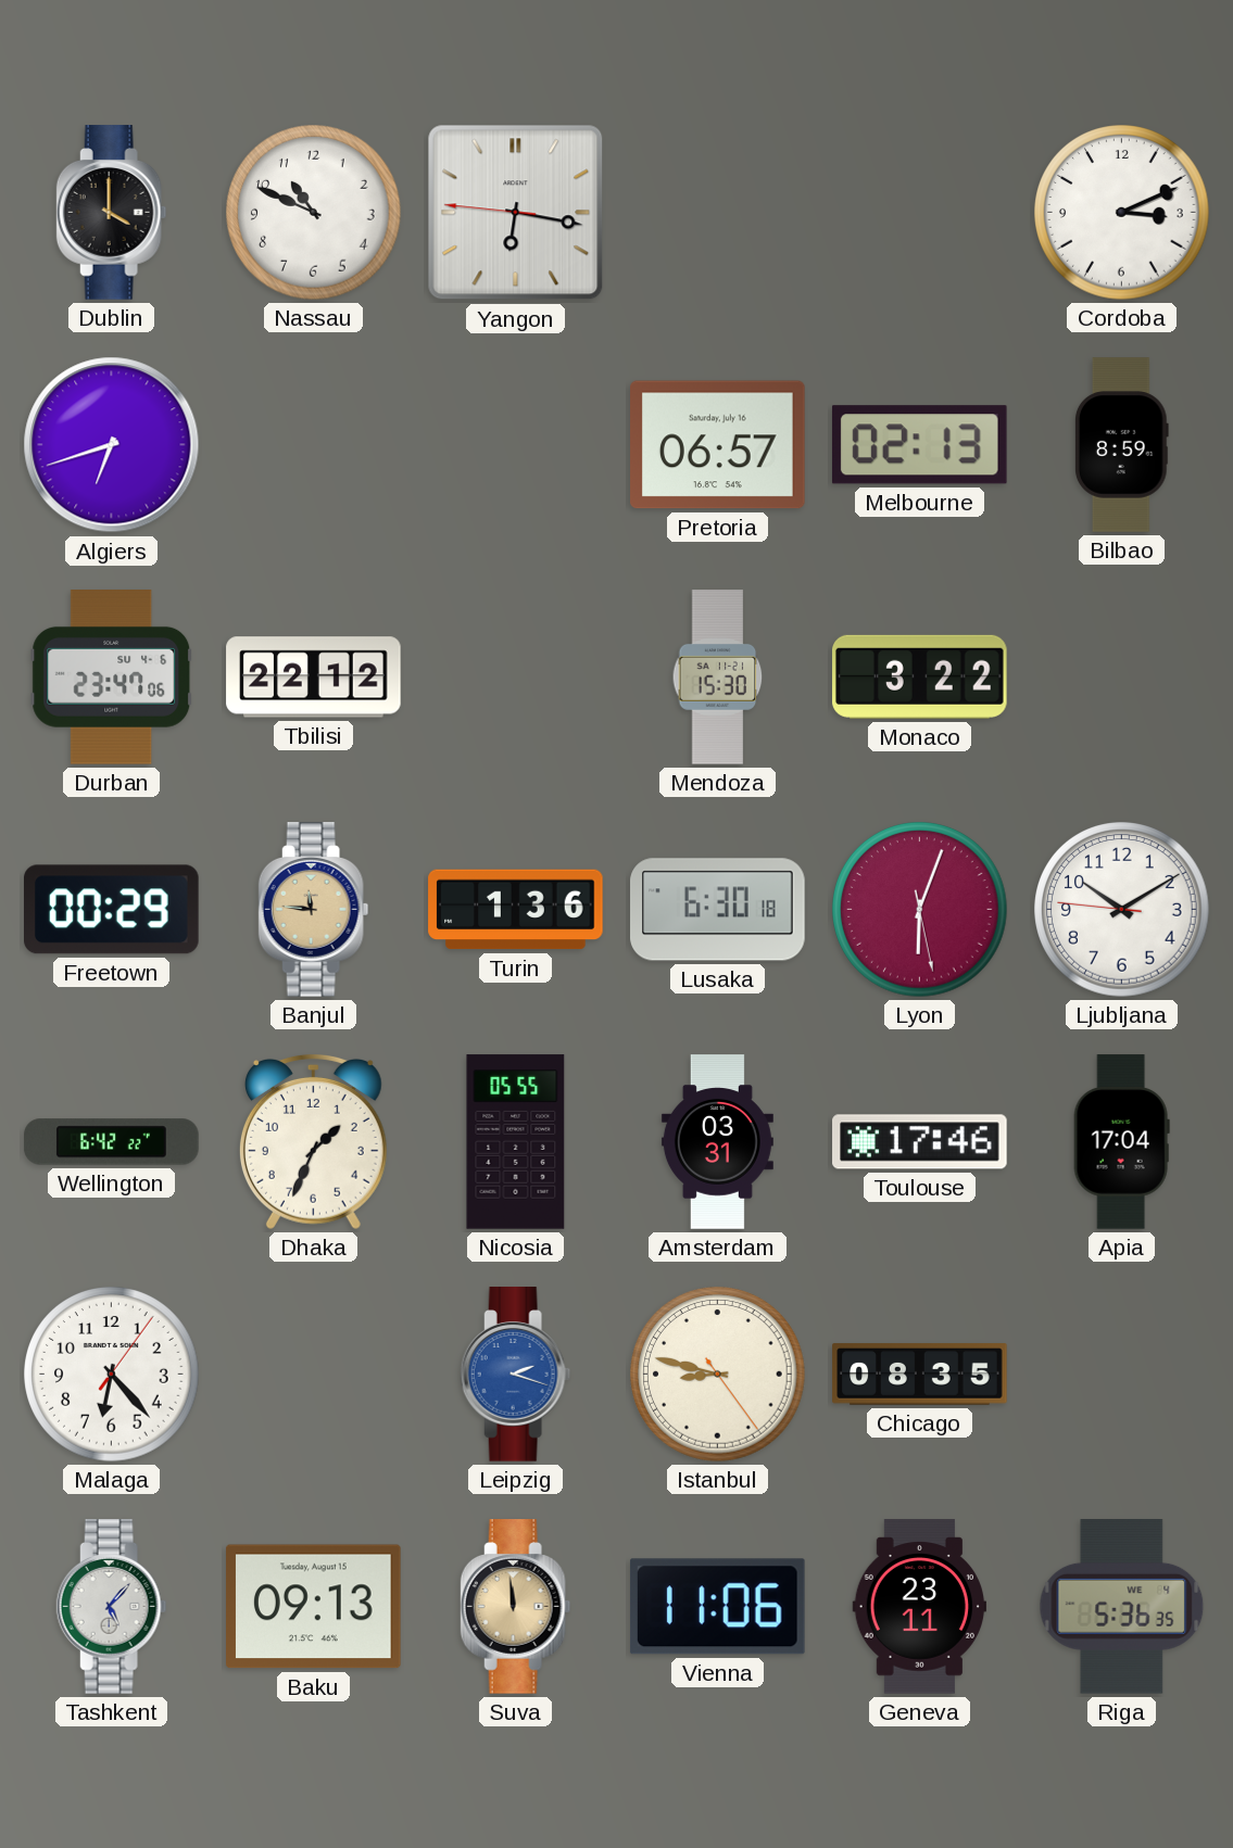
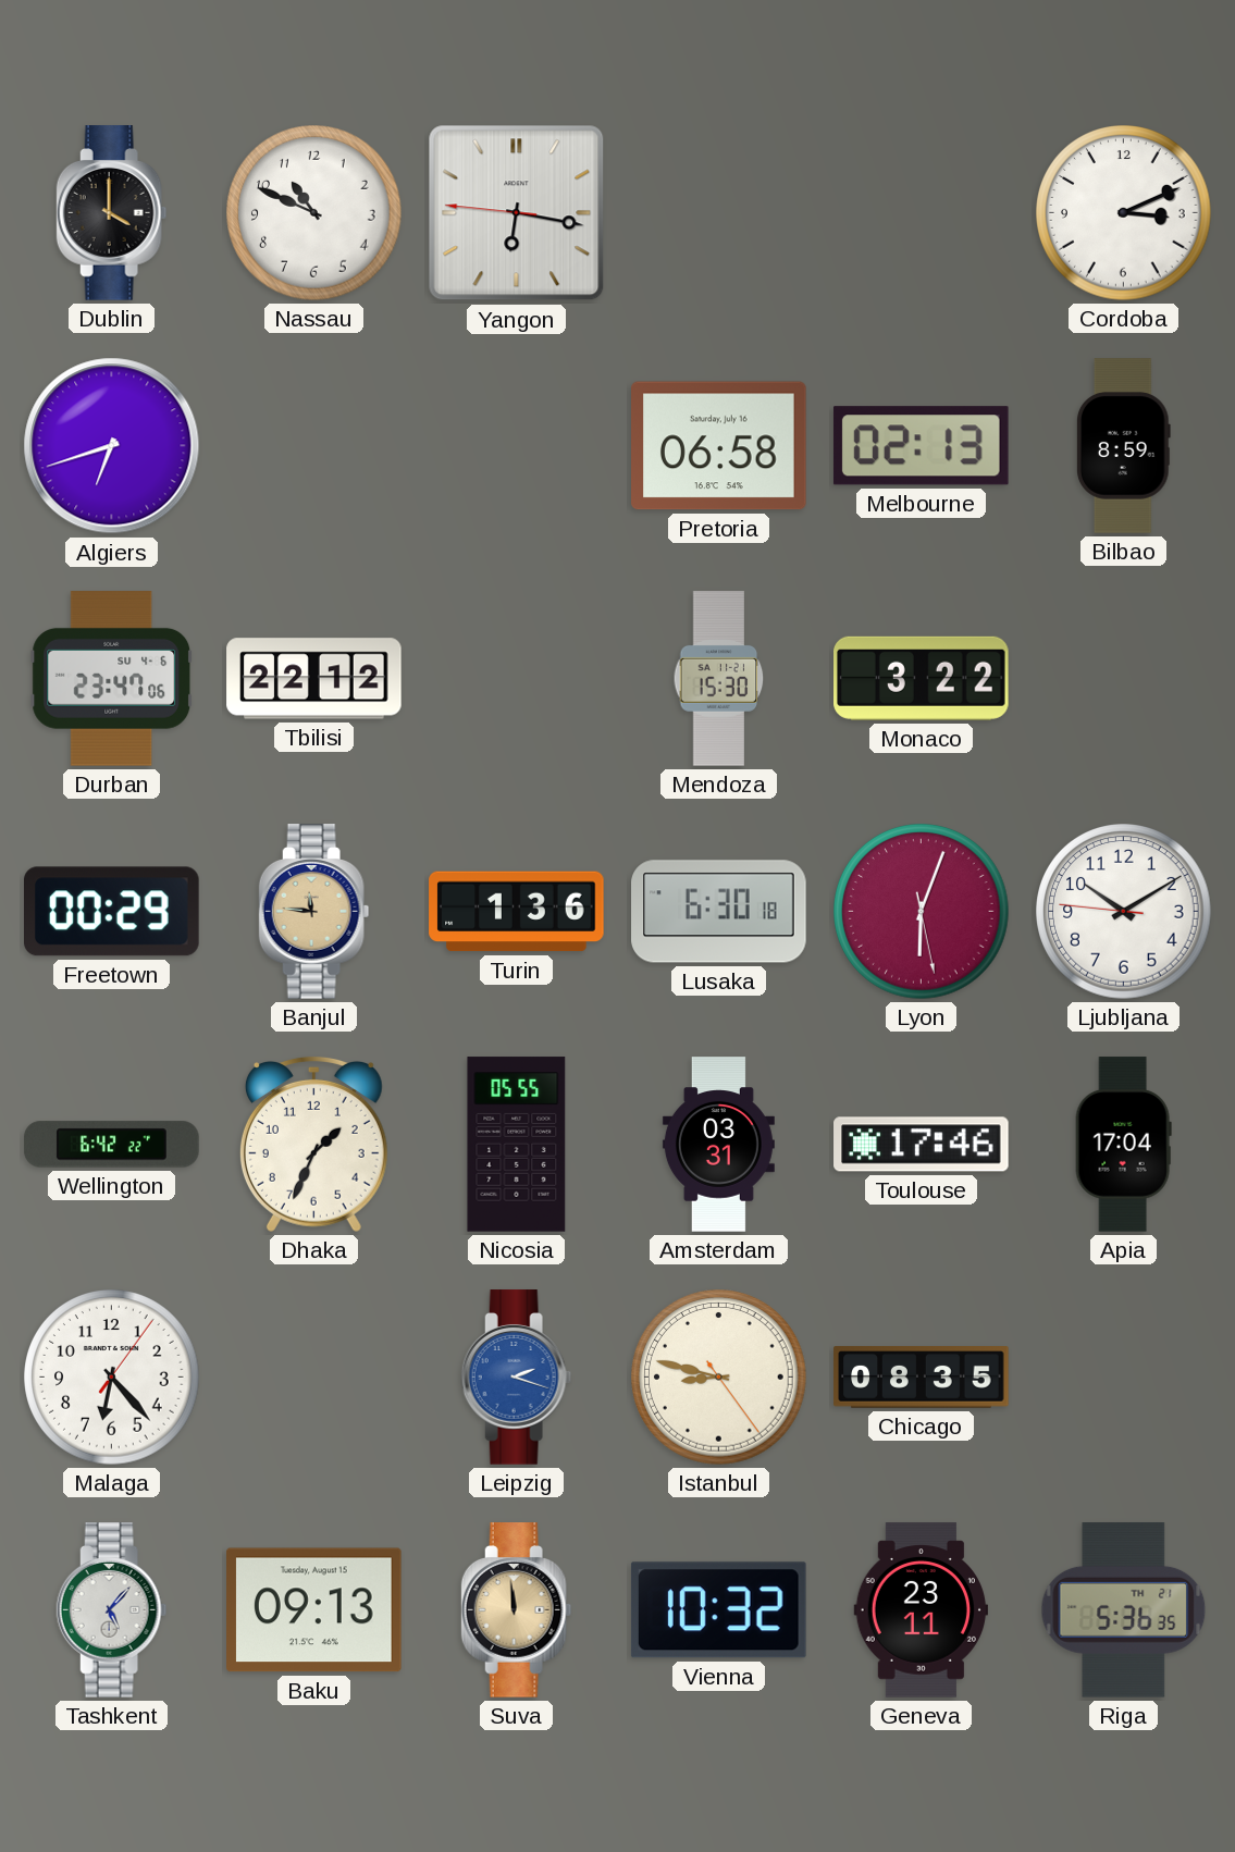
Pretoria: 06:57 -> 06:58
Vienna: 11:06 -> 10:32
Riga date: WE 4 -> TH 21
